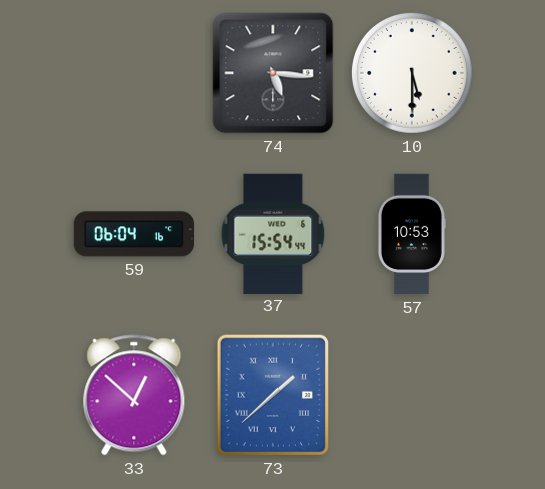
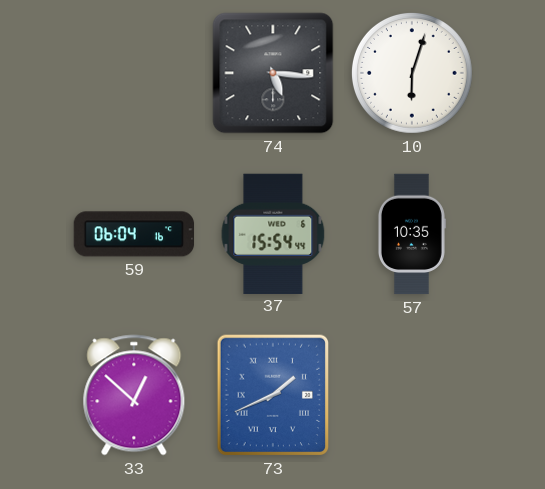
10: 5:30 -> 6:03
57: 10:53 -> 10:35
73: 1:38 -> 1:41
